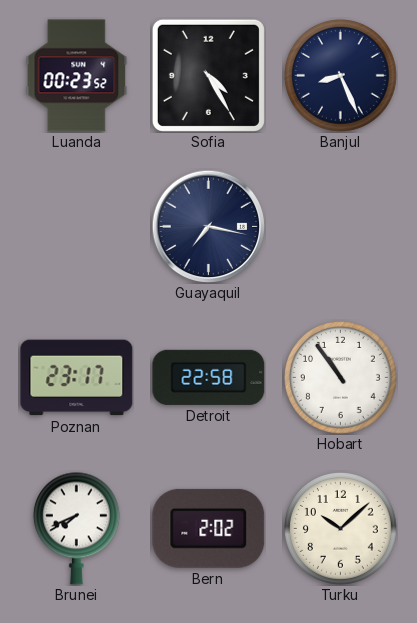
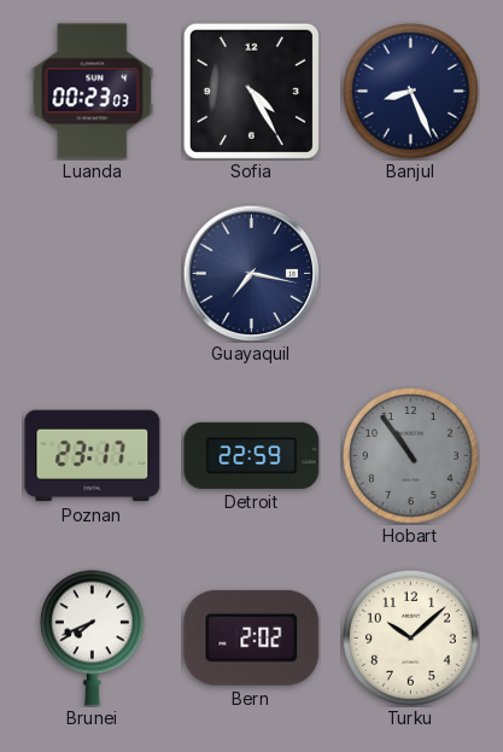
Luanda: 00:23:52 -> 00:23:03
Detroit: 22:58 -> 22:59
Hobart dial: white -> grey
